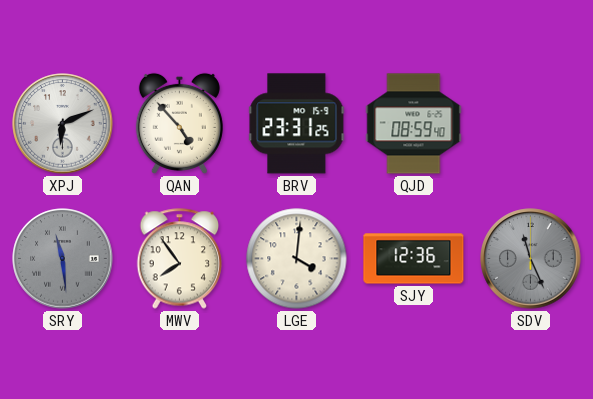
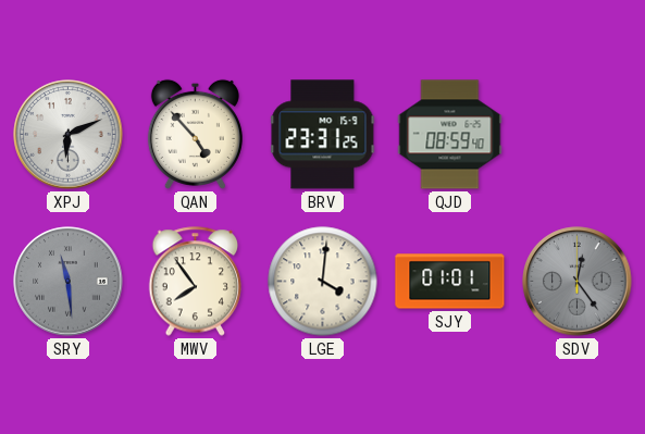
SJY: 12:36 -> 01:01
SDV: 11:26 -> 12:24
